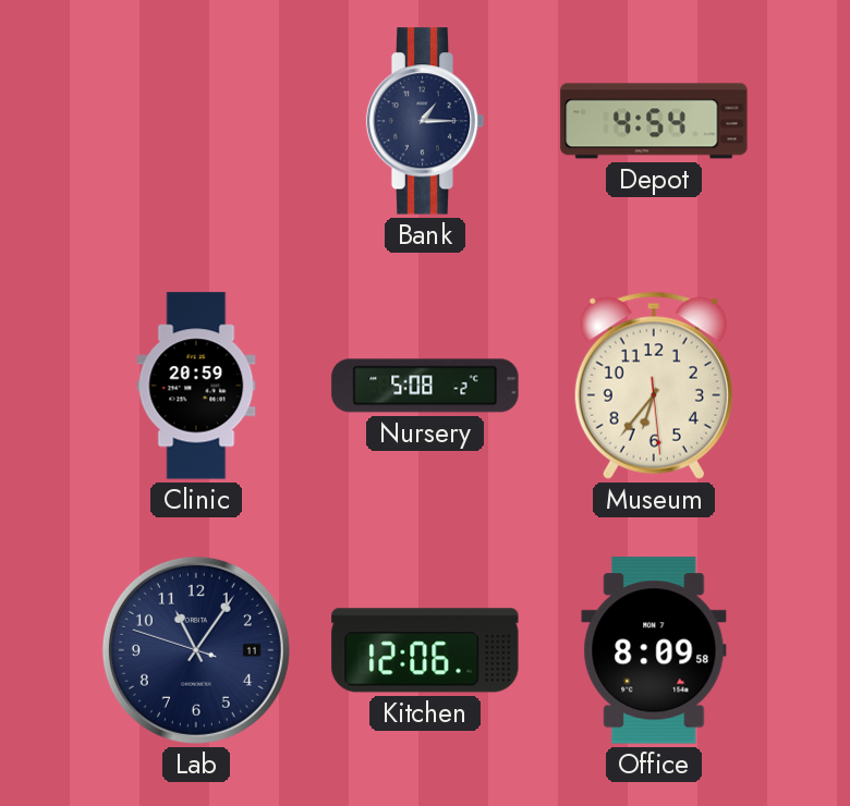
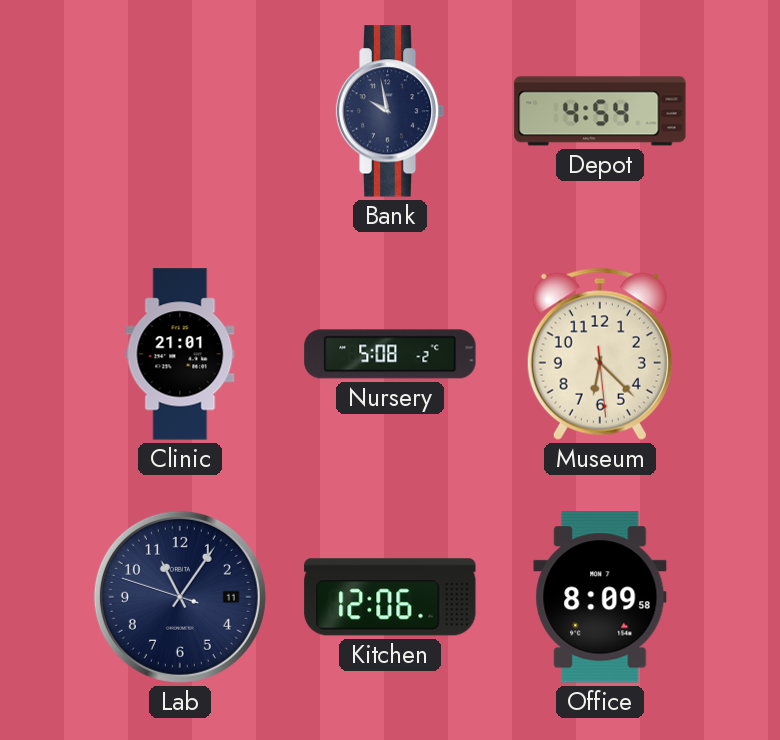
Bank: 1:15 -> 9:58
Clinic: 20:59 -> 21:01
Museum: 6:36 -> 6:22
